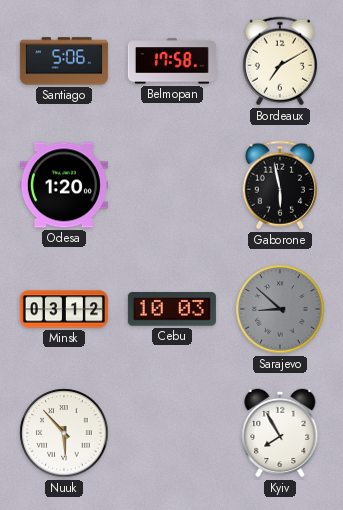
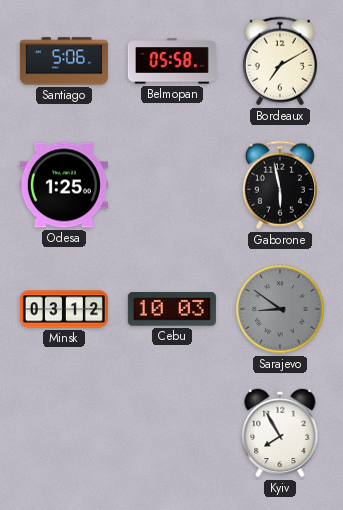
Belmopan: 17:58 -> 05:58
Odesa: 1:20 -> 1:25
Sarajevo: 8:52 -> 8:51
Nuuk: 5:53 -> none
